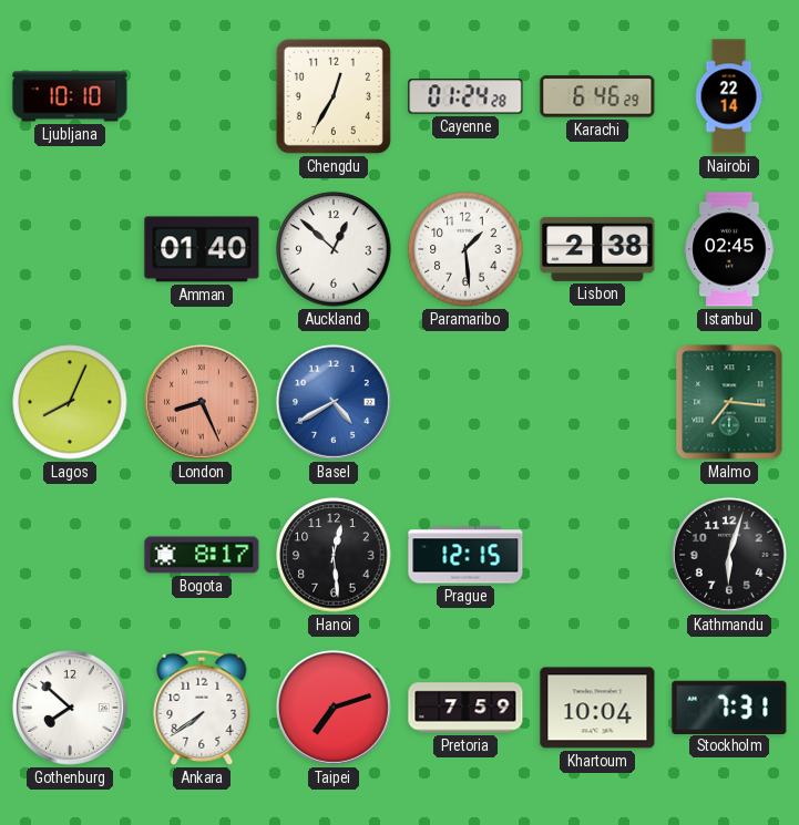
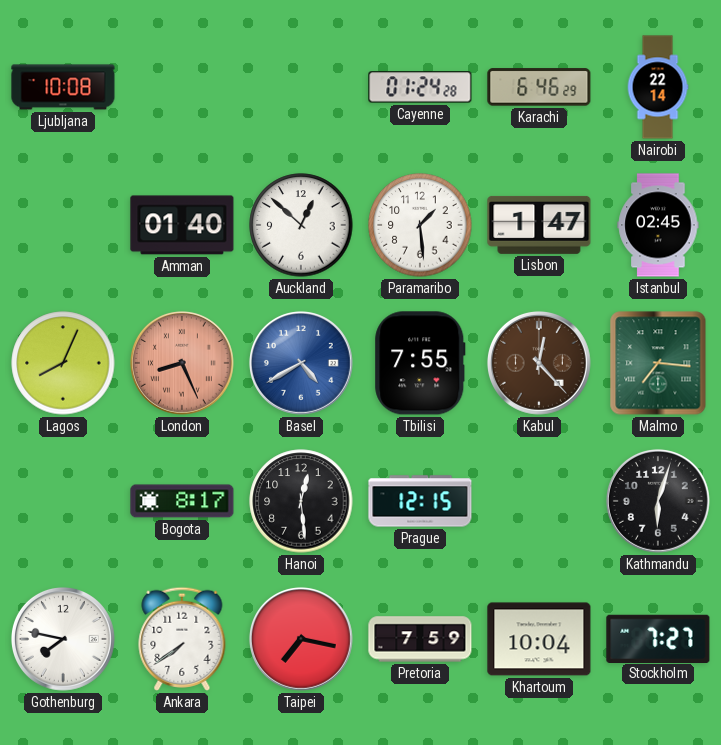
Ljubljana: 10:10 -> 10:08
Chengdu: 12:35 -> none
Lisbon: 2:38 -> 1:47
Tbilisi: none -> 7:55
Kabul: none -> 12:23
Gothenburg: 7:52 -> 7:47
Taipei: 7:12 -> 7:17
Stockholm: 7:31 -> 7:27
